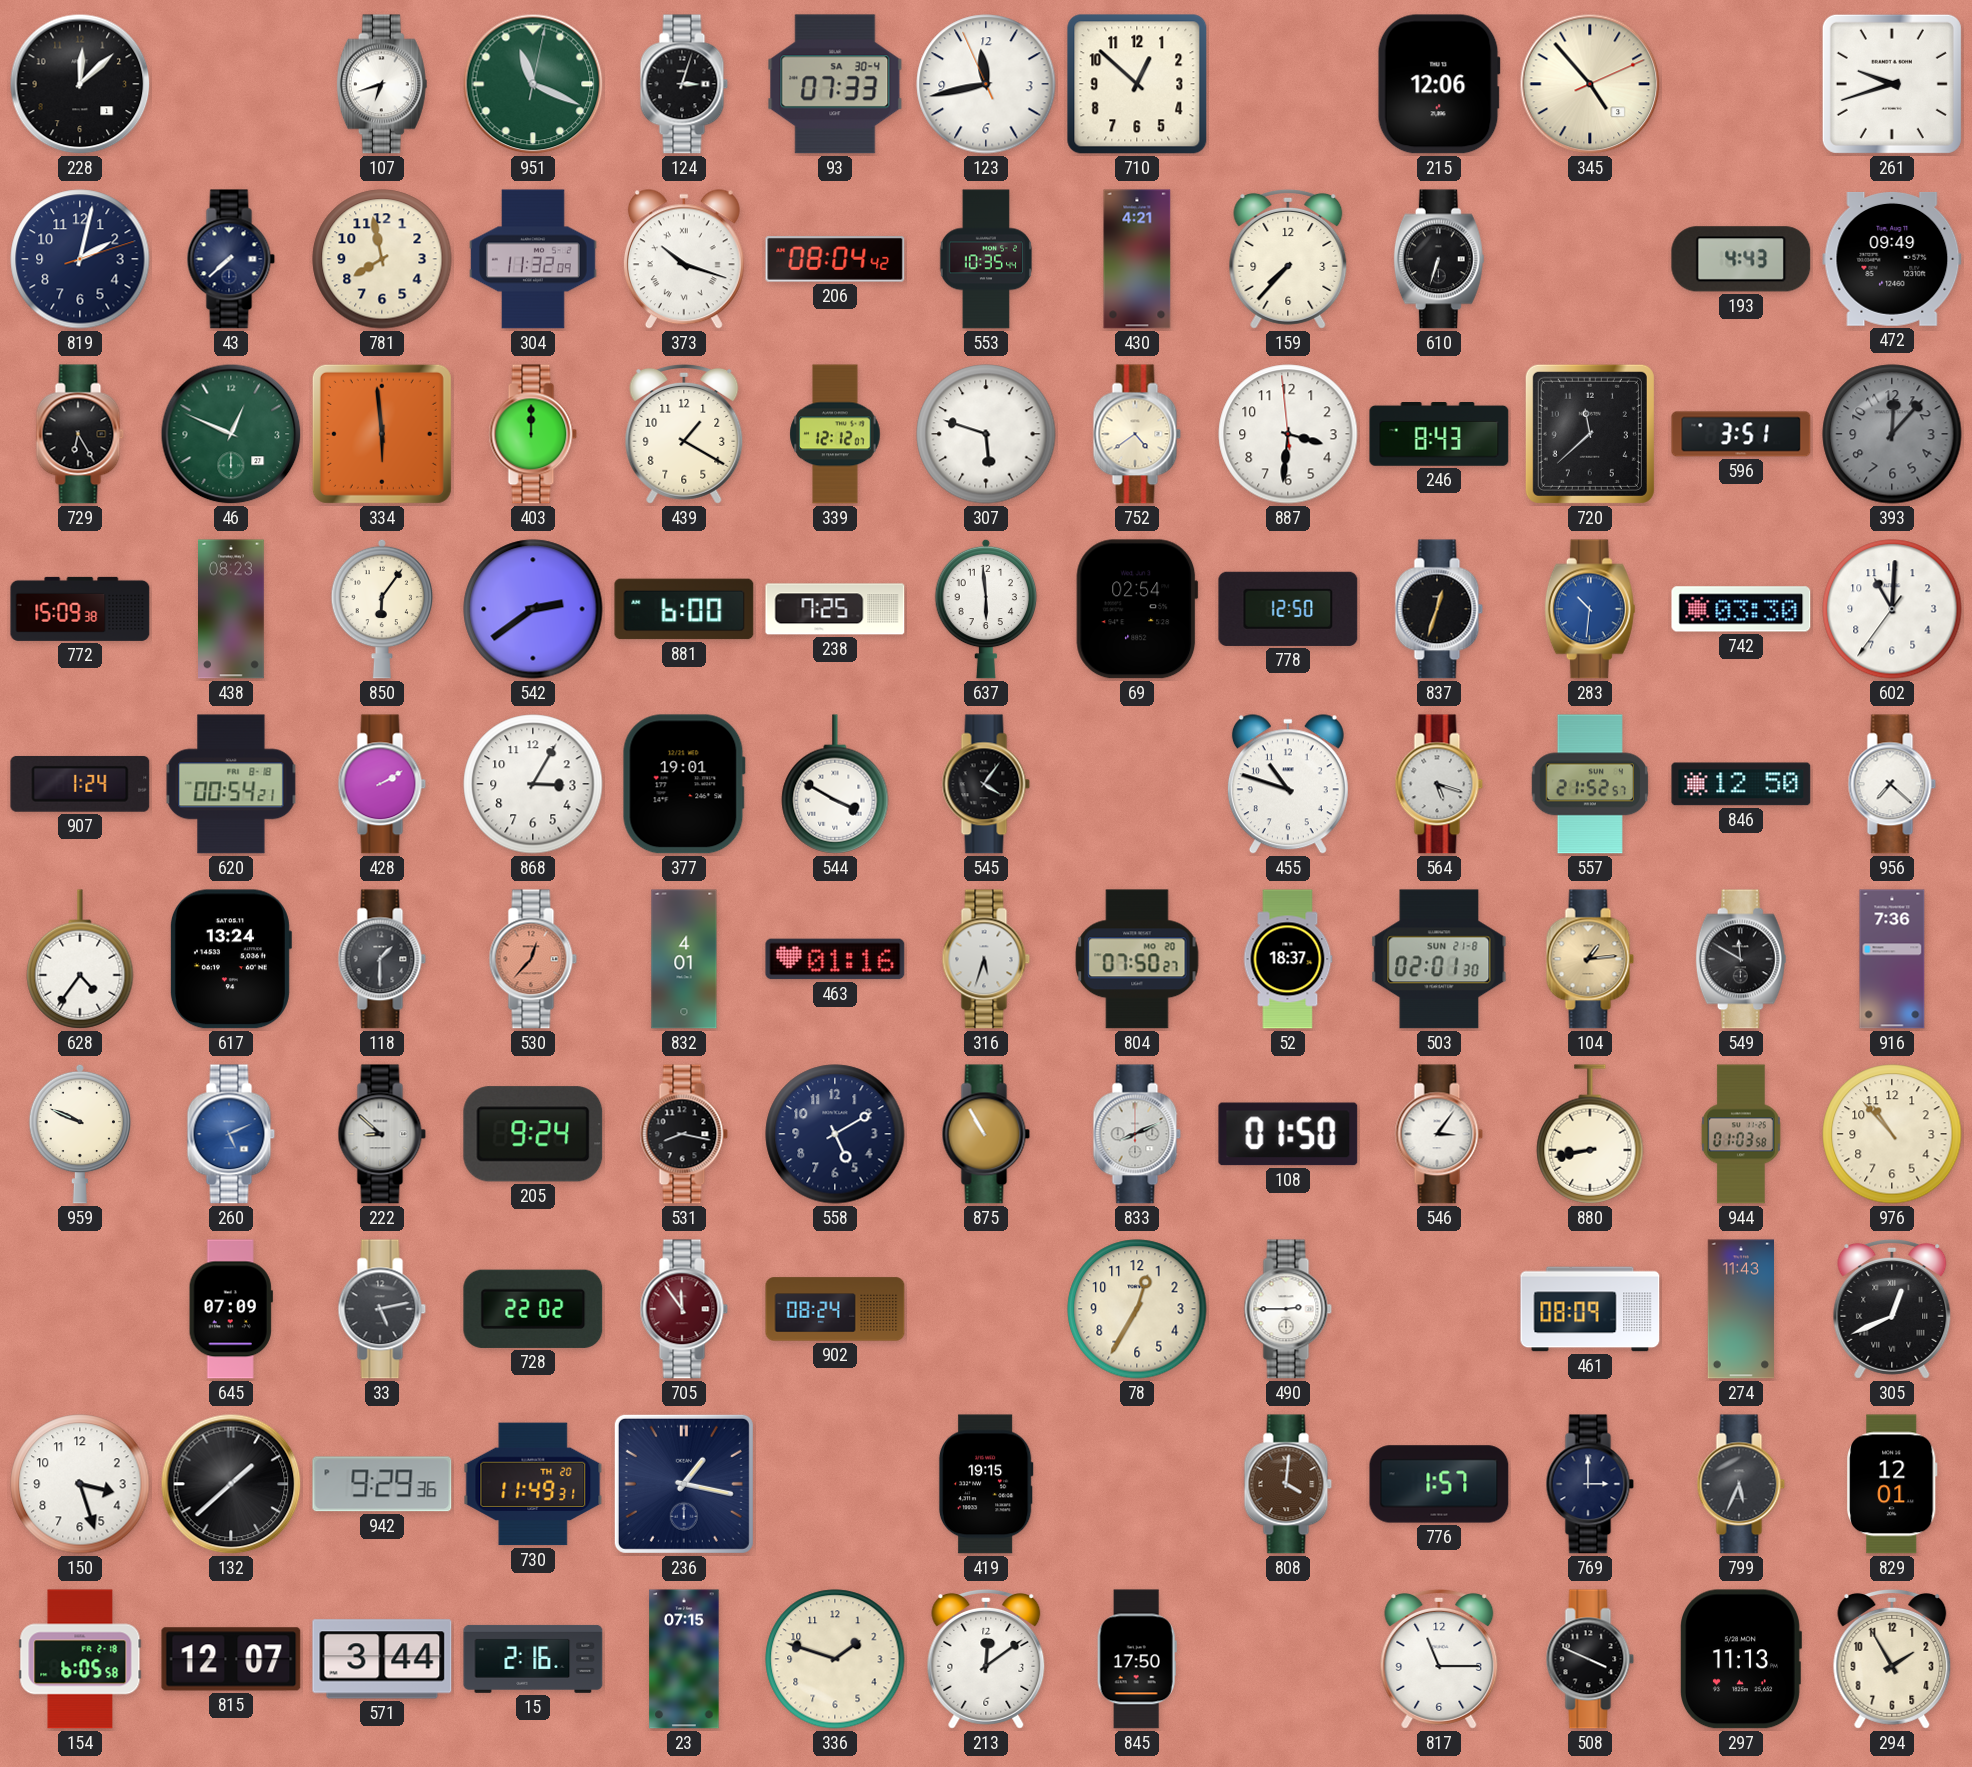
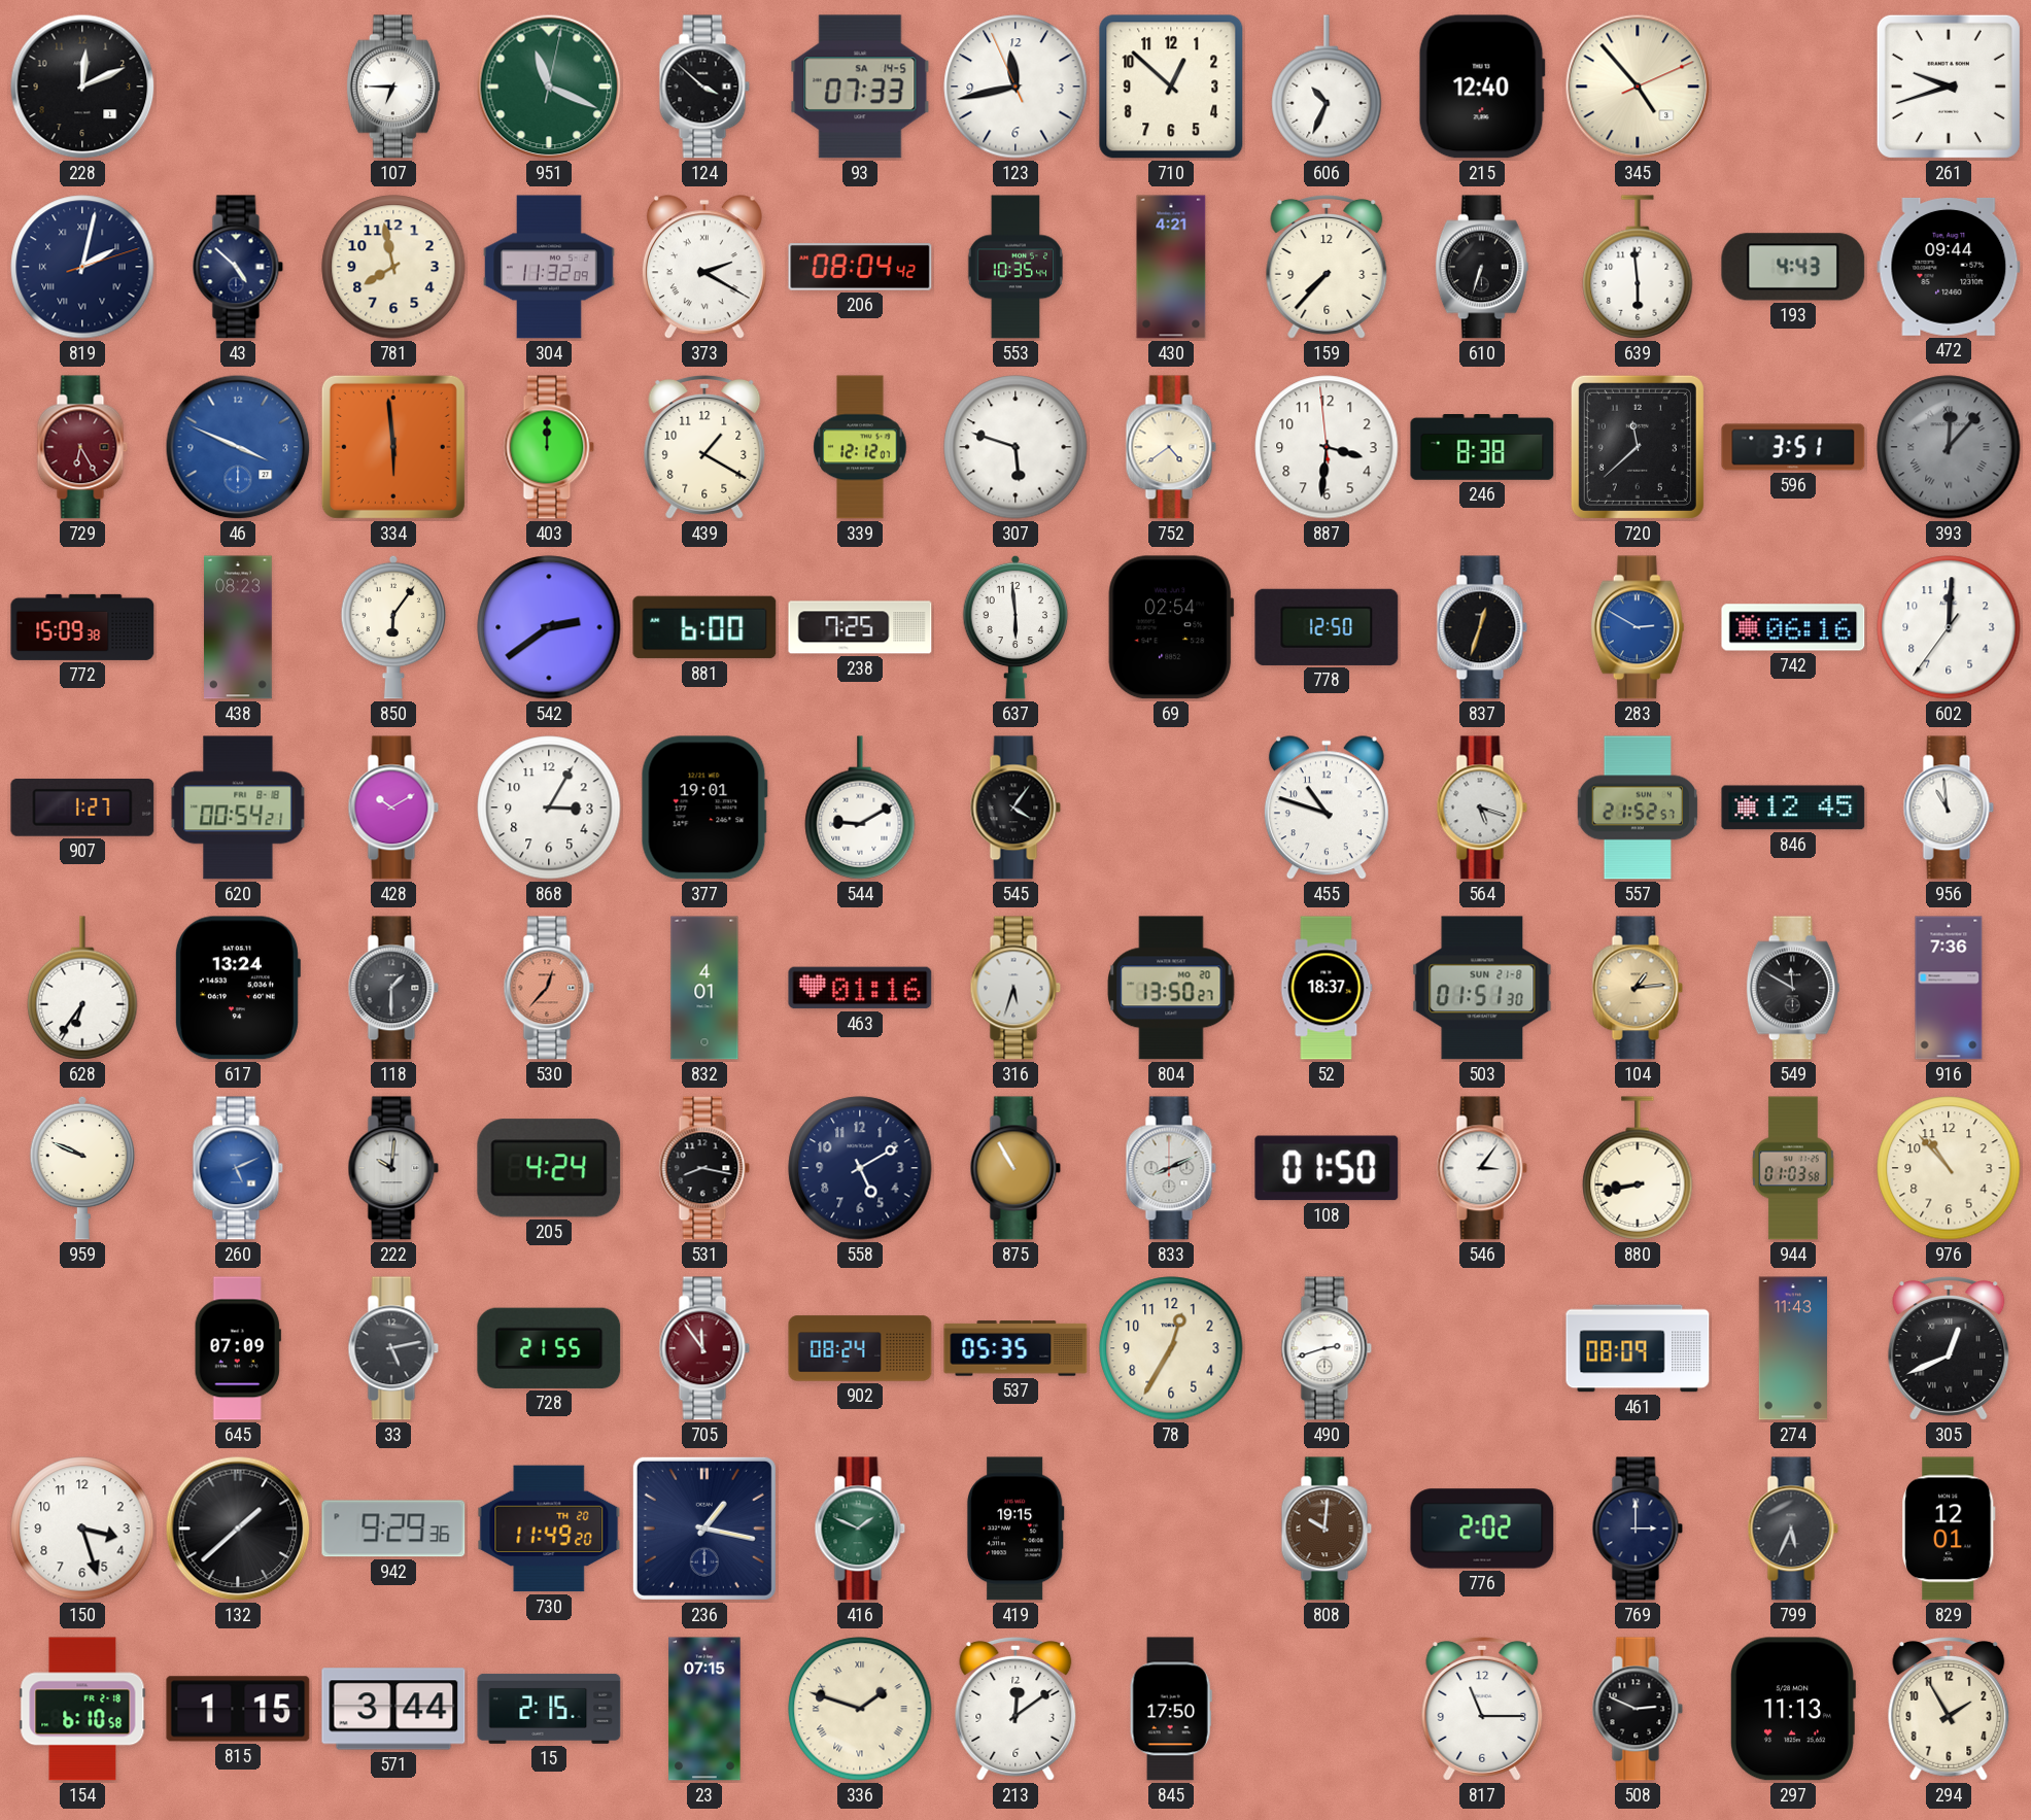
228: 12:08 -> 12:11
107: 6:42 -> 6:45
124: 3:03 -> 3:52
93 date: SA 30-4 -> SA 14-5
606: none -> 10:34
215: 12:06 -> 12:40
819 numerals: Arabic -> Roman
43: 7:38 -> 4:52
373: 10:18 -> 2:20
639: none -> 5:59
472: 09:49 -> 09:44
729 dial: black -> burgundy
46: 12:49 -> 3:49
46 dial: green -> blue
246: 8:43 -> 8:38
393 numerals: Arabic -> Roman
283: 10:31 -> 2:50
742: 03:30 -> 06:16
602: 11:00 -> 12:00
907: 1:24 -> 1:27
428: 2:10 -> 10:10
544: 3:50 -> 9:10
846: 12:50 -> 12:45
956: 7:22 -> 10:59
628: 4:36 -> 6:36
804: 07:50 -> 13:50
503: 02:01 -> 01:51
222: 8:52 -> 10:01
205: 9:24 -> 4:24
728: 22:02 -> 21:55
537: none -> 05:35
490: 2:45 -> 2:42
730: 11:49:31 -> 11:49:20
416: none -> 1:49
808: 4:01 -> 10:01
776: 1:57 -> 2:02
154: 6:05 -> 6:10
815: 12:07 -> 1:15
15: 2:16 -> 2:15
336 numerals: Arabic -> Roman
508: 3:49 -> 2:49
